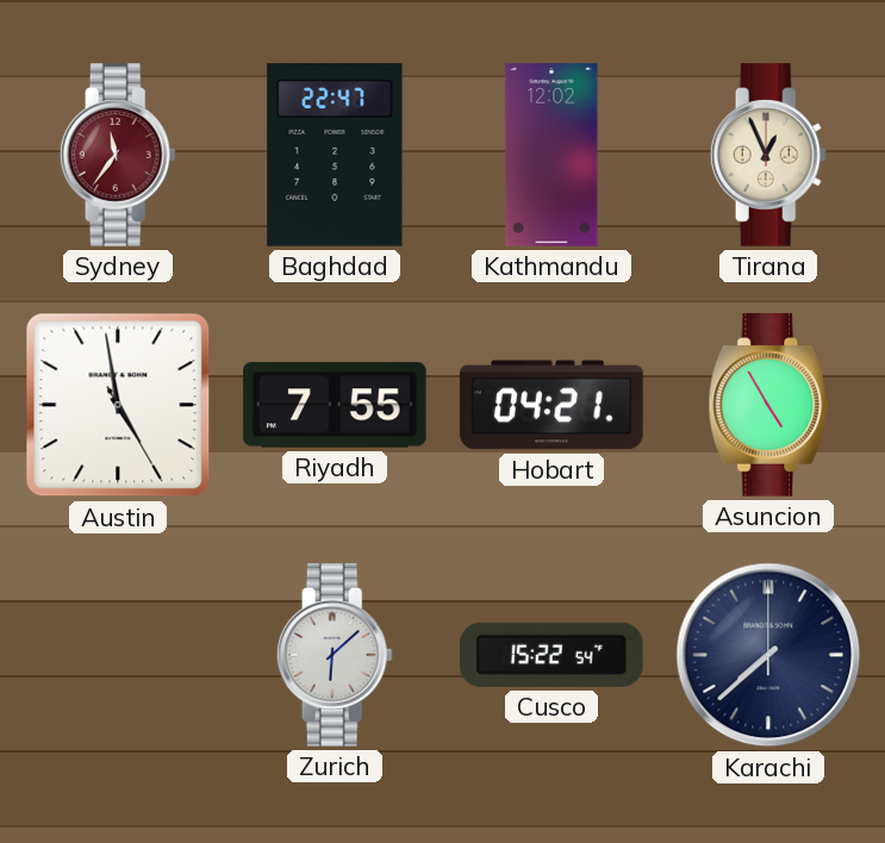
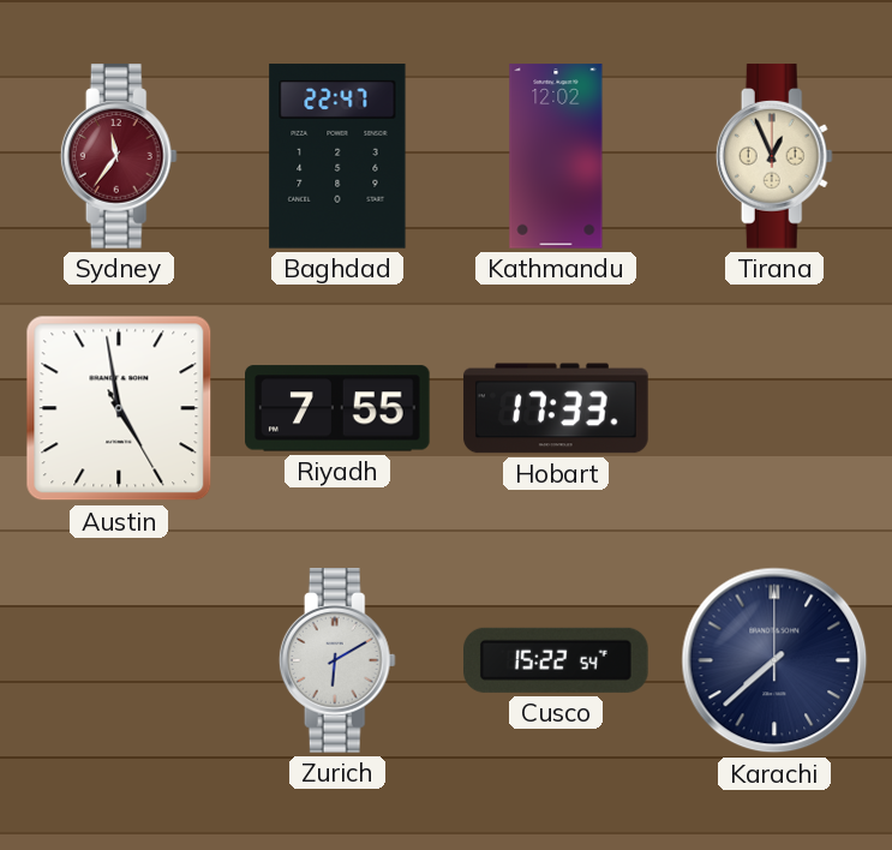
Hobart: 04:21 -> 17:33
Asuncion: 4:55 -> none
Zurich: 6:08 -> 6:10
